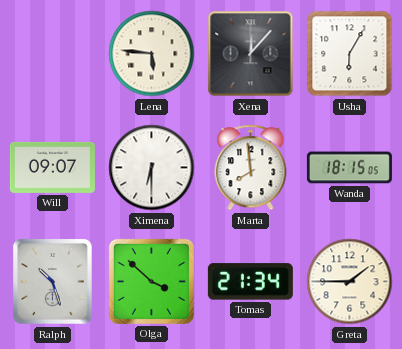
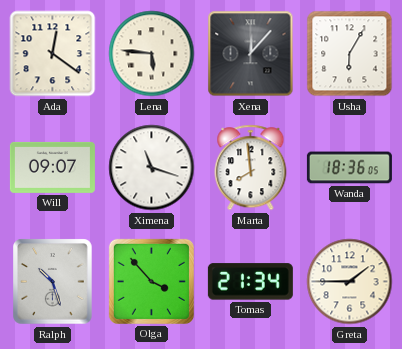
Ada: none -> 12:21
Ximena: 6:30 -> 11:18
Wanda: 18:15 -> 18:36
Olga: 3:52 -> 3:53
